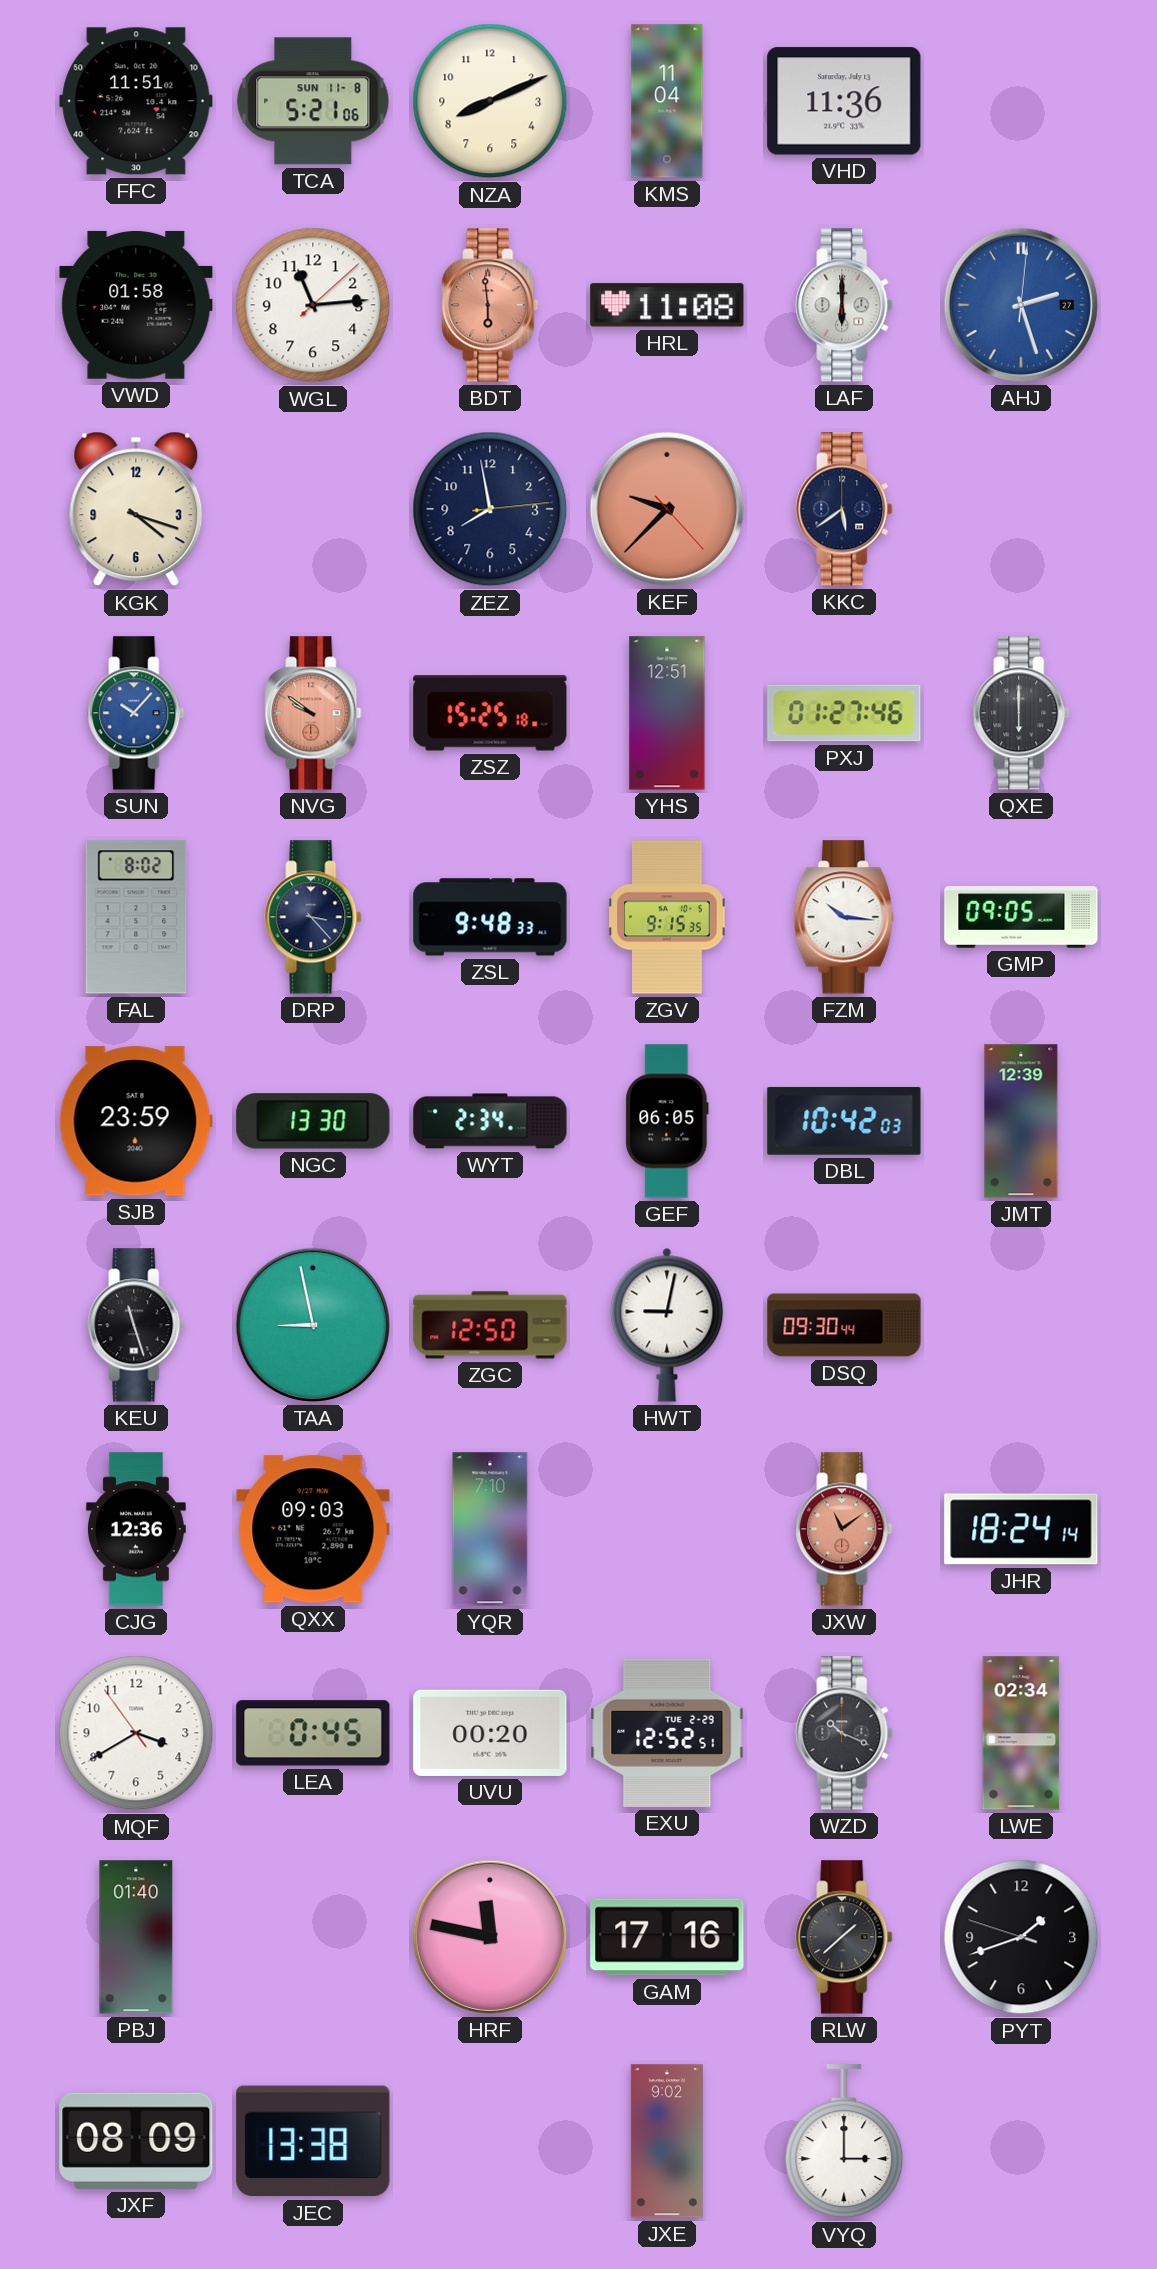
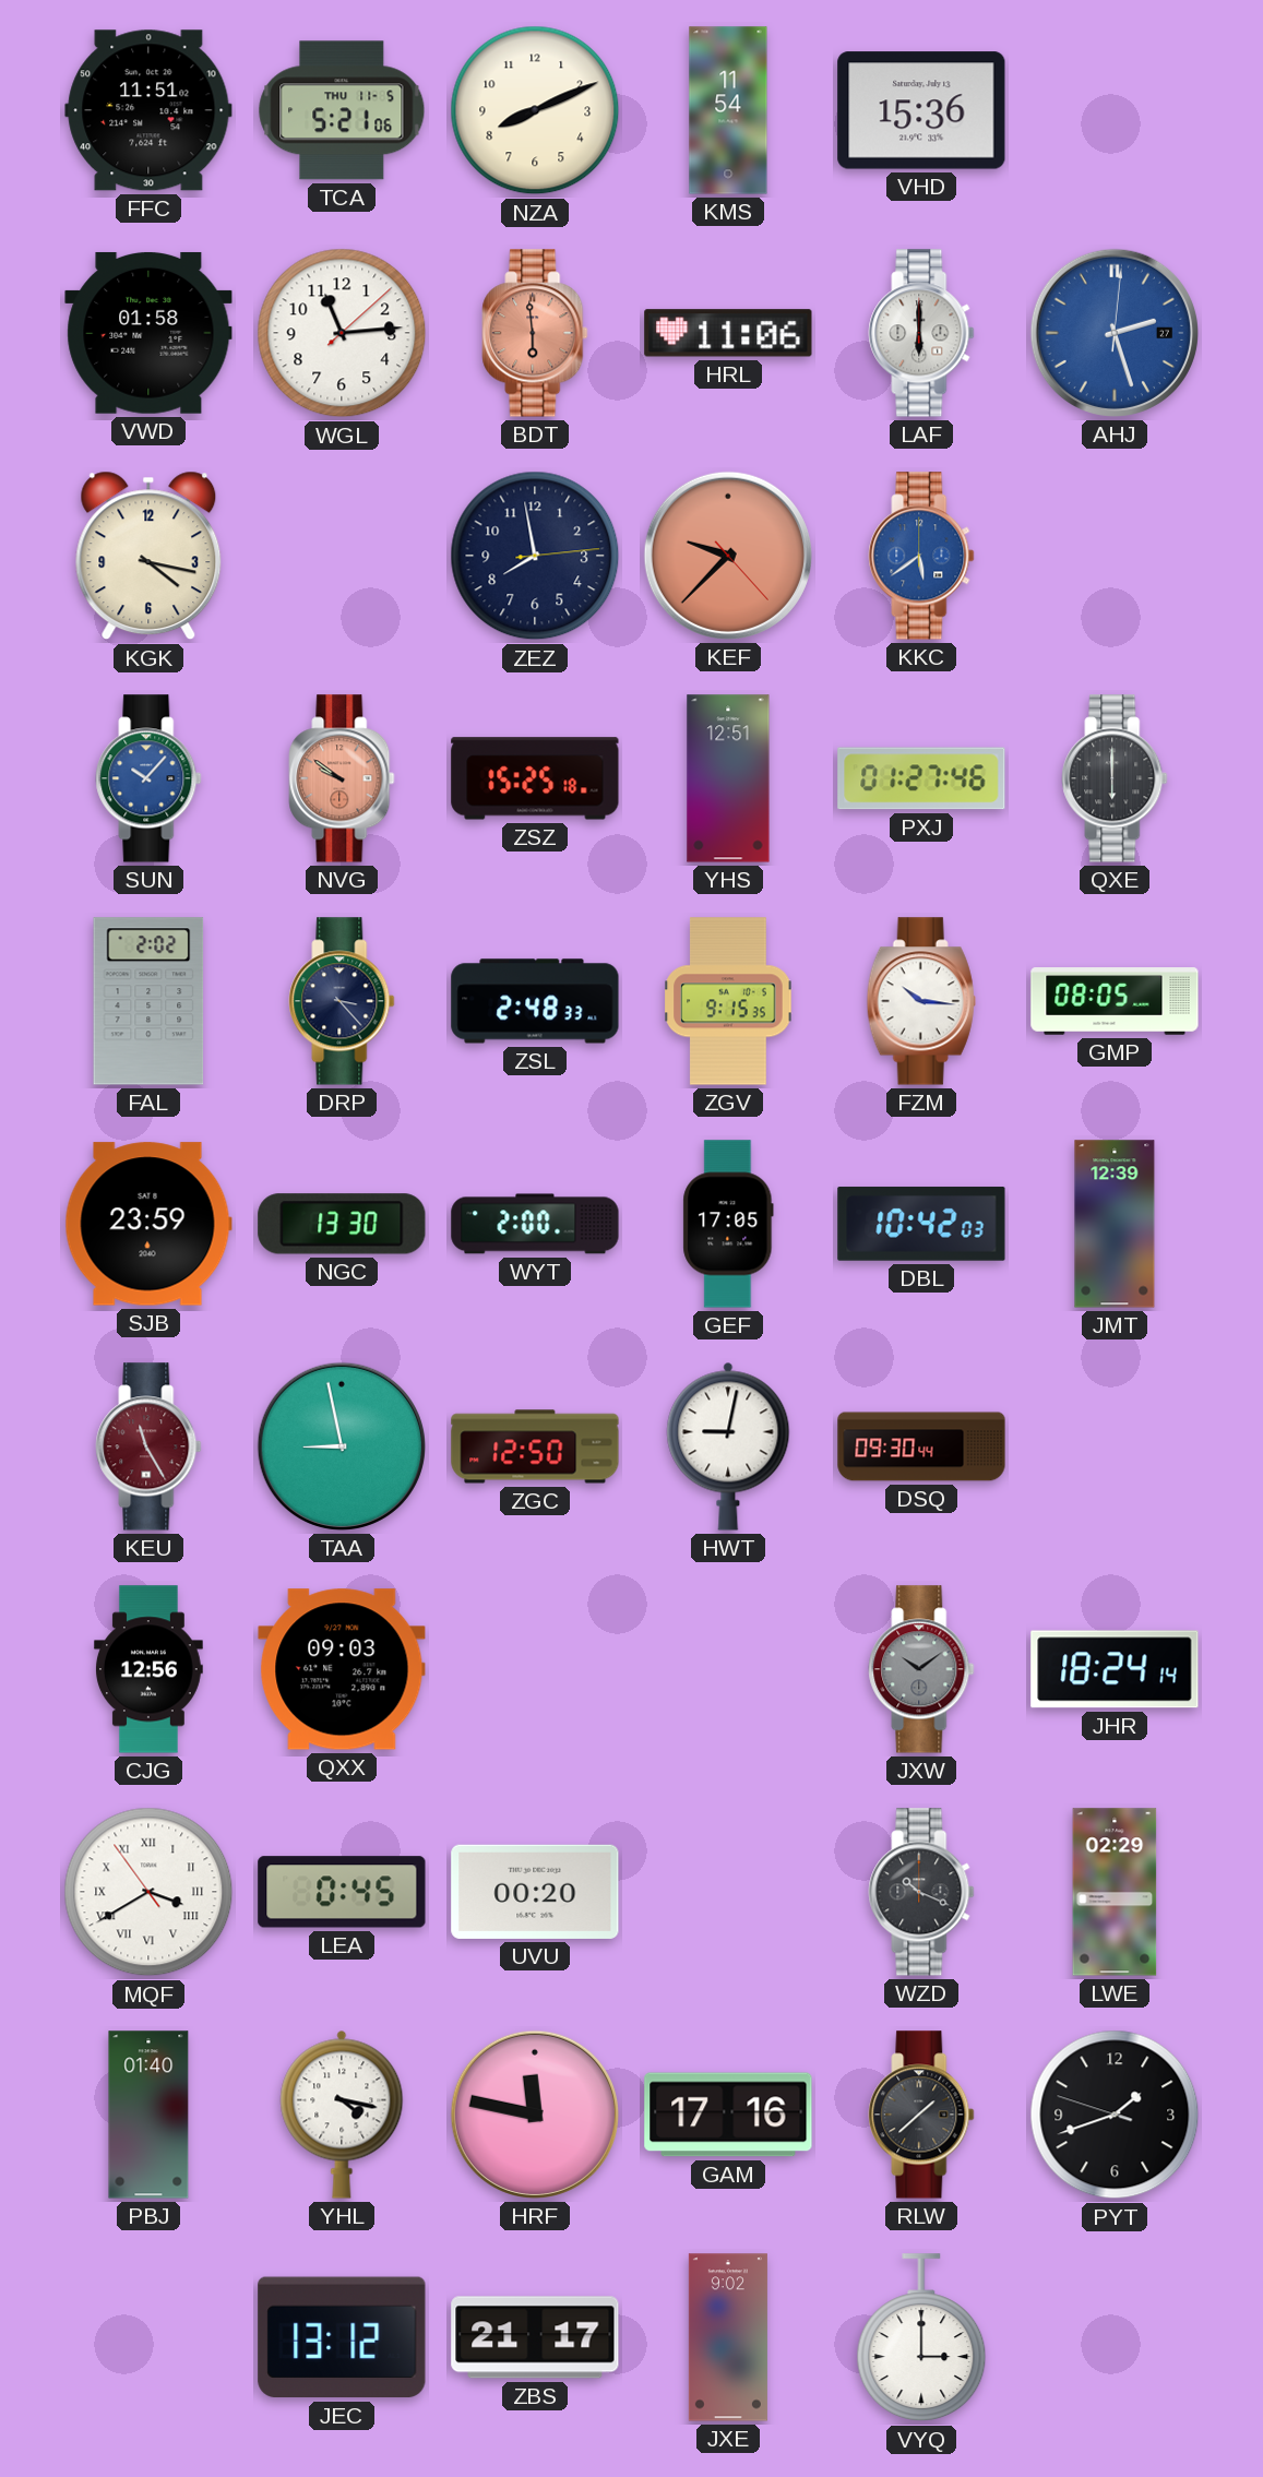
TCA date: SUN 11-8 -> THU 11-5
KMS: 11:04 -> 11:54
VHD: 11:36 -> 15:36
HRL: 11:08 -> 11:06
KGK: 4:18 -> 4:17
KKC dial: navy -> blue
FAL: 8:02 -> 2:02
ZSL: 9:48 -> 2:48
GMP: 09:05 -> 08:05
WYT: 2:34 -> 2:00
GEF: 06:05 -> 17:05
KEU: 11:27 -> 11:25
KEU dial: black -> burgundy
CJG: 12:36 -> 12:56
YQR: 7:10 -> none
JXW: 11:09 -> 10:09
JXW dial: salmon -> grey
MQF numerals: Arabic -> Roman
EXU: 12:52 -> none
LWE: 02:34 -> 02:29
YHL: none -> 4:17
JXF: 08:09 -> none
JEC: 13:38 -> 13:12
ZBS: none -> 21:17
